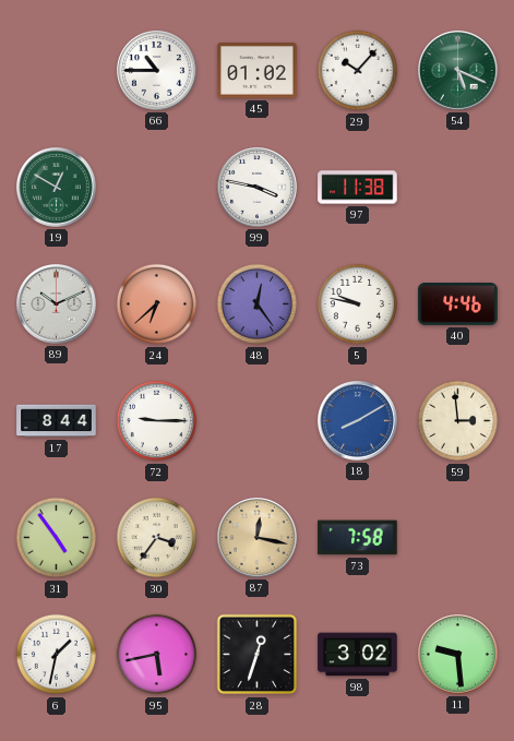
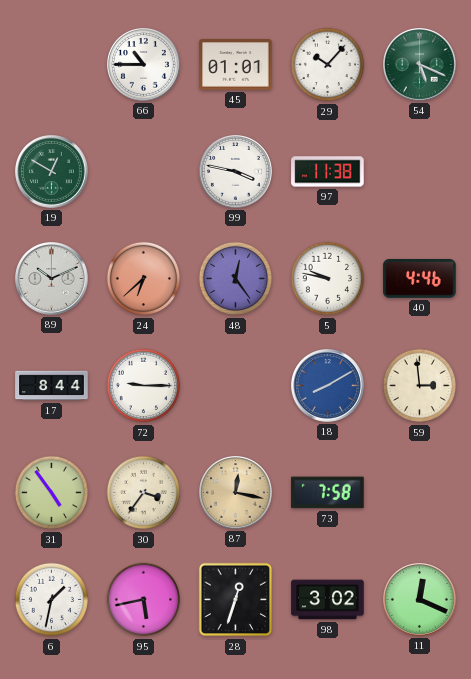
45: 01:02 -> 01:01
11: 9:29 -> 12:19
